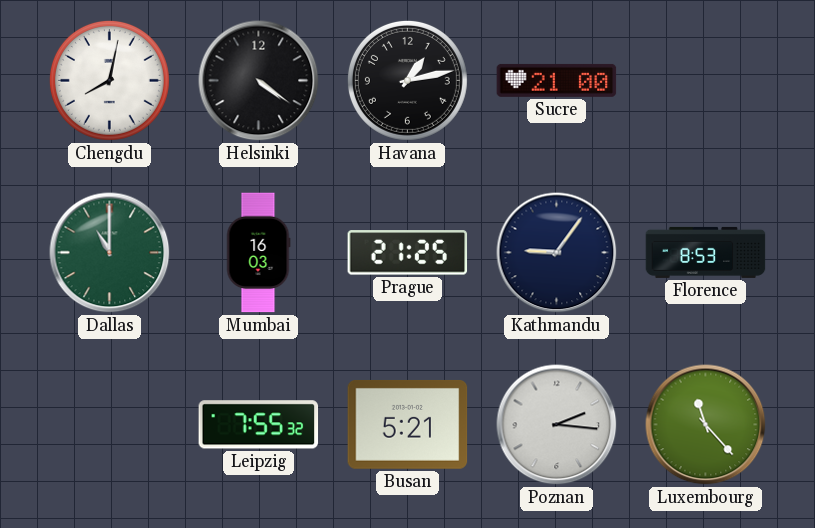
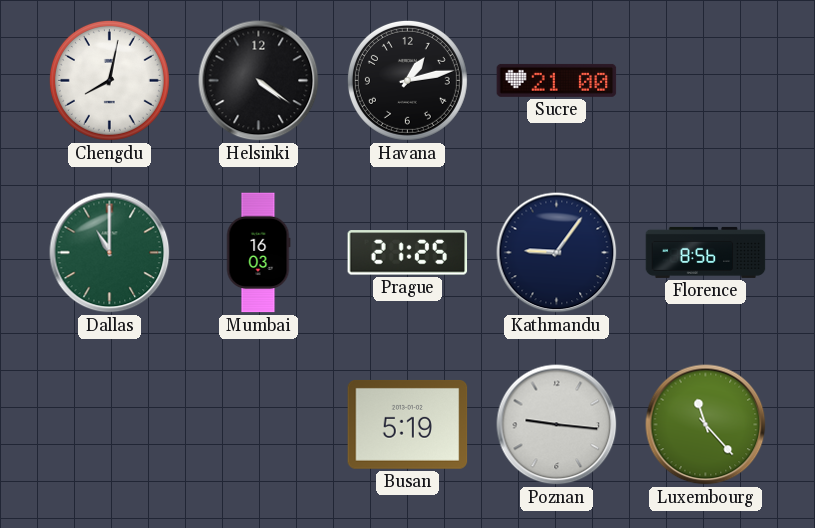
Florence: 8:53 -> 8:56
Leipzig: 7:55 -> none
Busan: 5:21 -> 5:19
Poznan: 2:16 -> 9:16
